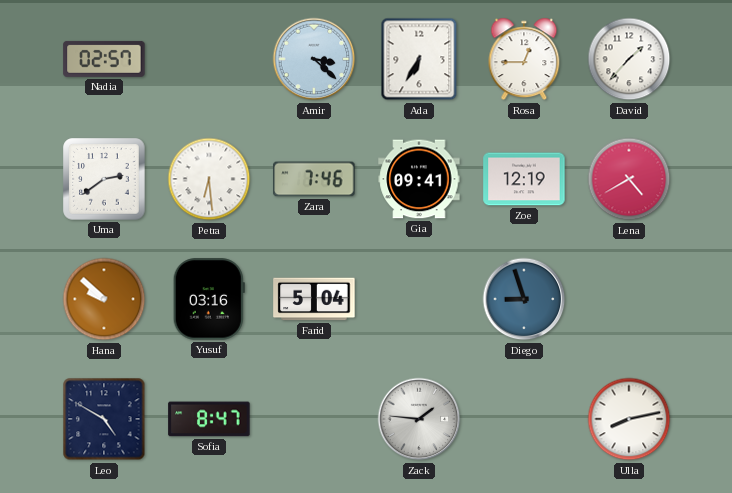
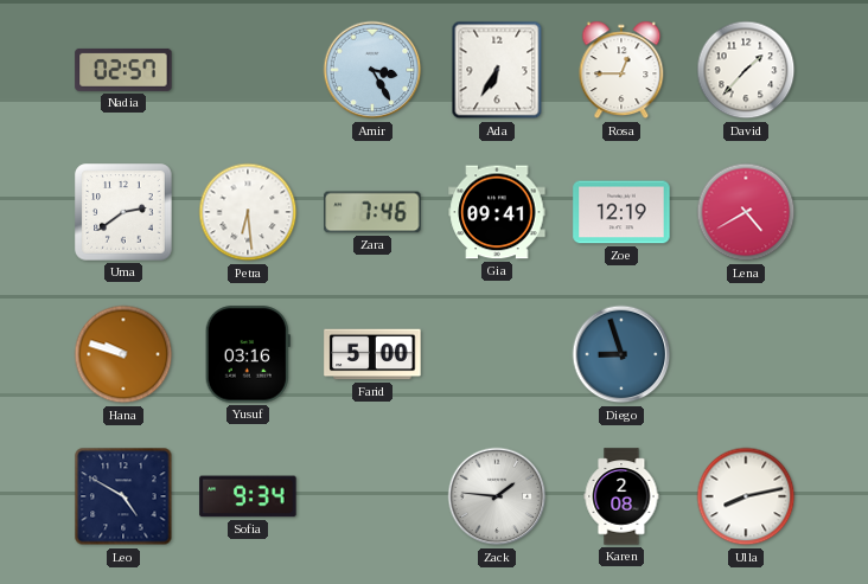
Amir: 3:22 -> 3:25
Hana: 9:52 -> 9:48
Farid: 5:04 -> 5:00
Sofia: 8:47 -> 9:34
Karen: none -> 2:08
